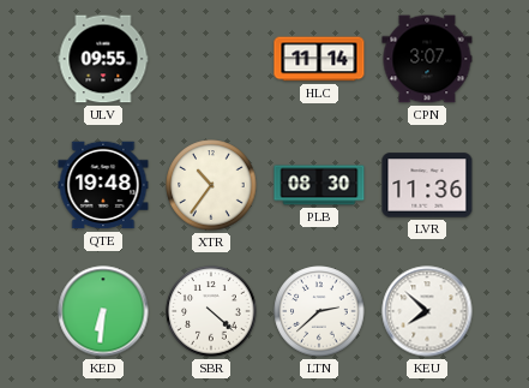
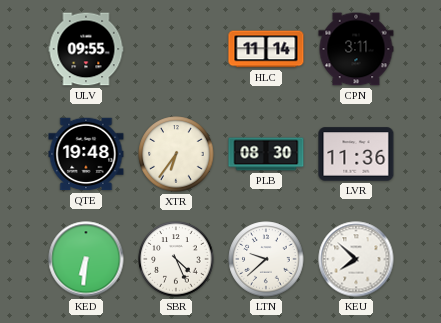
CPN: 3:07 -> 3:11
XTR: 10:36 -> 6:36
SBR: 4:22 -> 4:26
LTN: 2:38 -> 9:38
